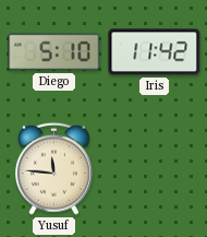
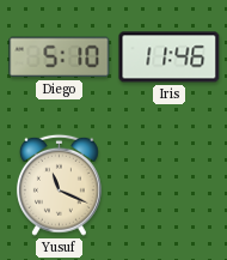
Iris: 11:42 -> 11:46
Yusuf: 11:46 -> 11:19
